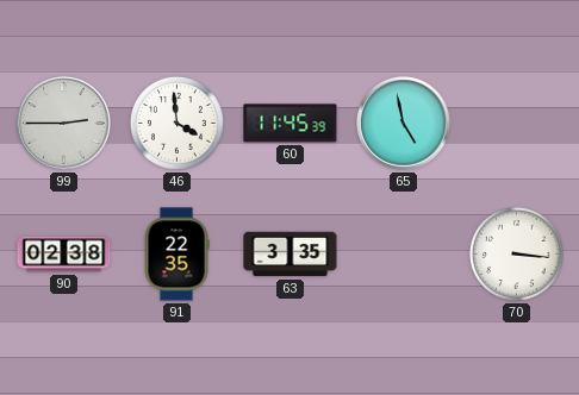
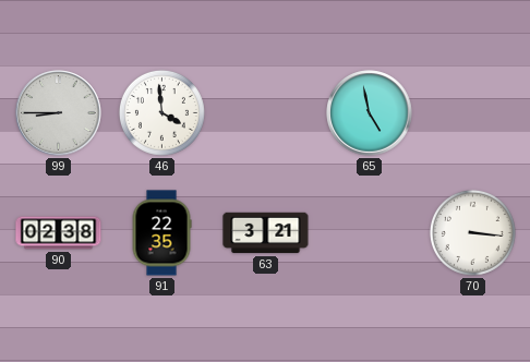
99: 2:45 -> 8:45
60: 11:45 -> none
63: 3:35 -> 3:21
